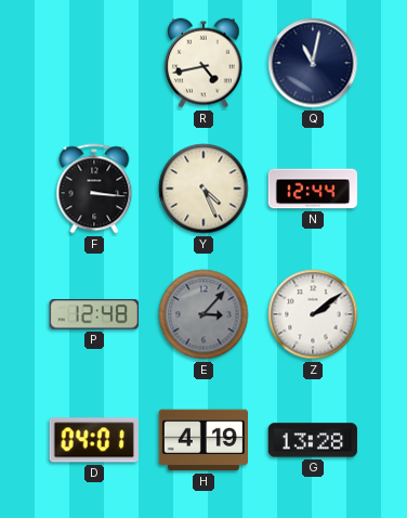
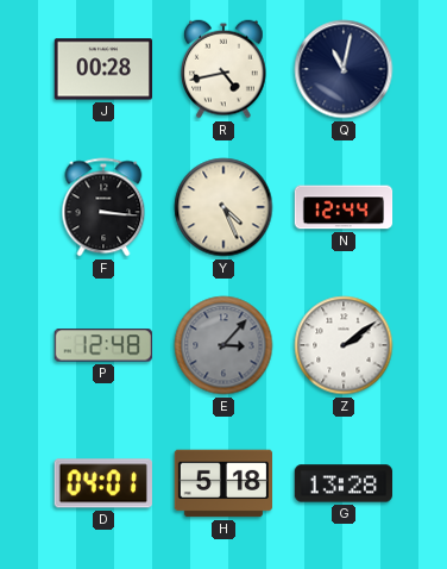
J: none -> 00:28
H: 4:19 -> 5:18
